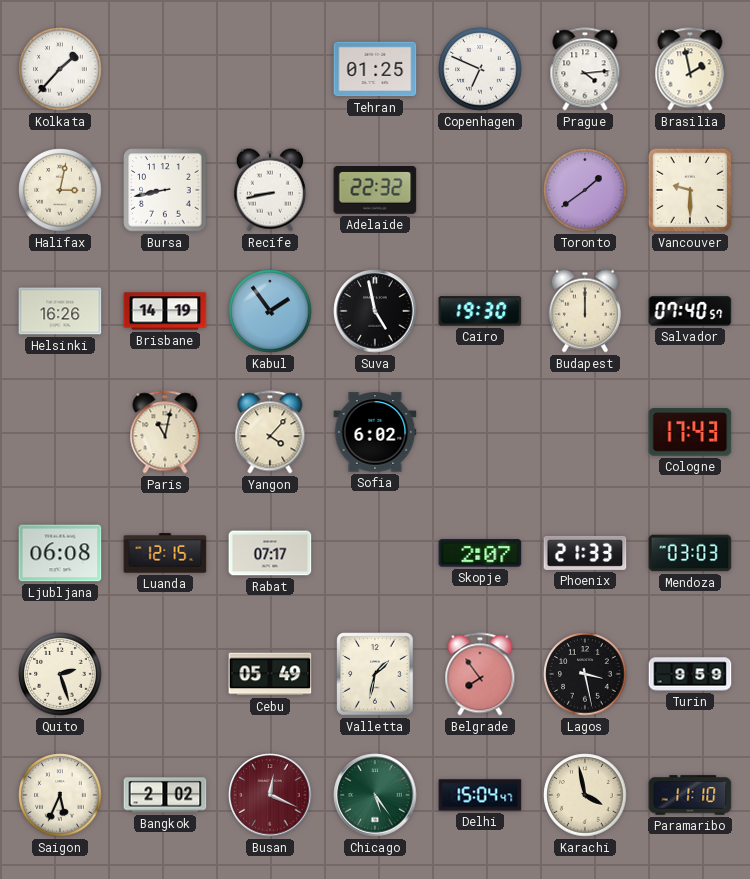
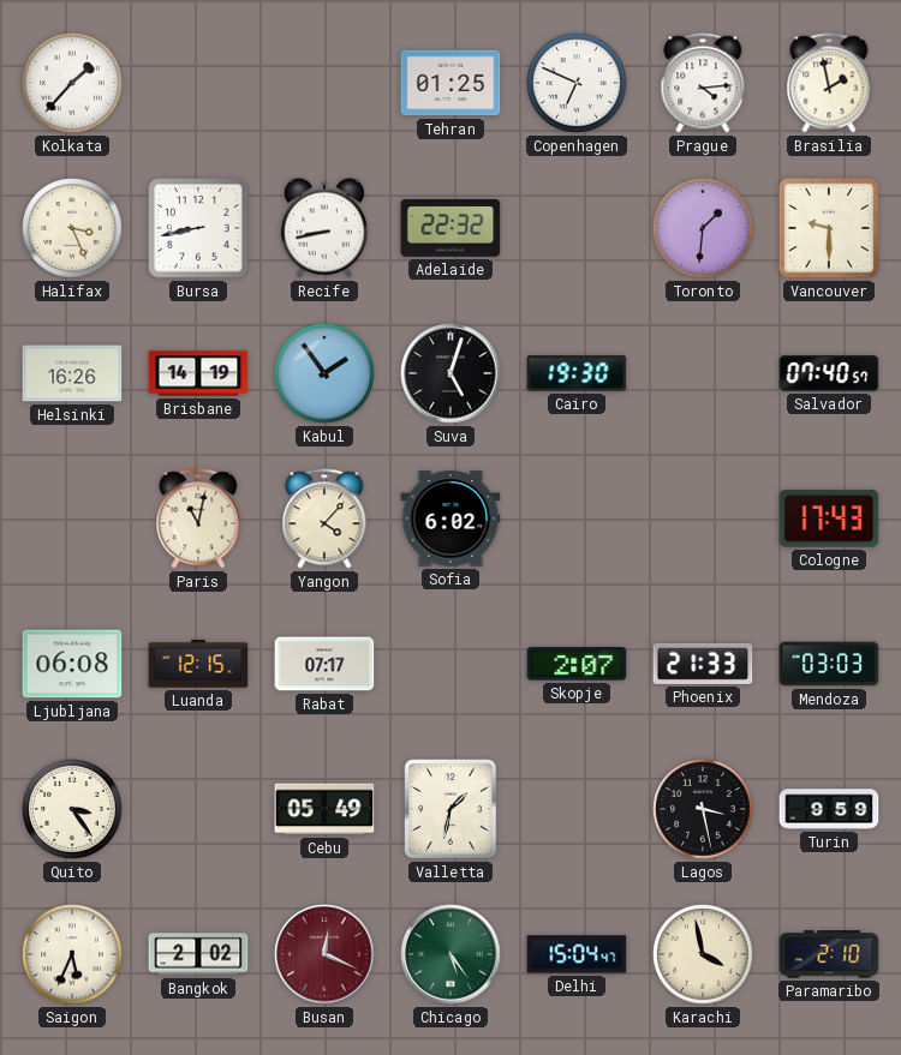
Halifax: 3:02 -> 3:26
Toronto: 1:39 -> 1:31
Suva: 4:58 -> 5:03
Budapest: 12:00 -> none
Quito: 2:27 -> 3:24
Belgrade: 7:54 -> none
Paramaribo: 11:10 -> 2:10
